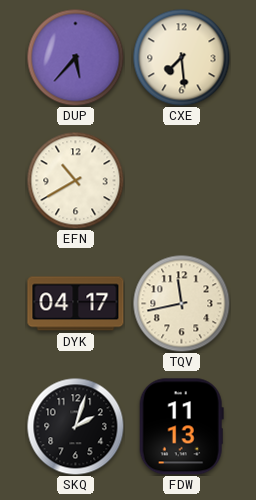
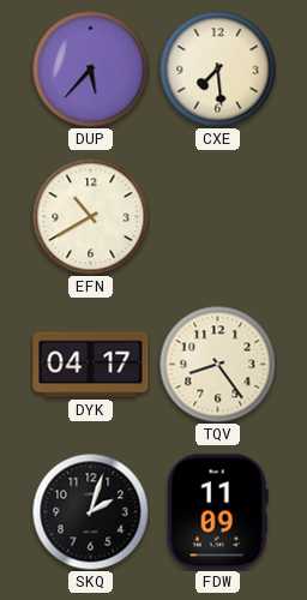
TQV: 11:43 -> 8:24
FDW: 11:13 -> 11:09
